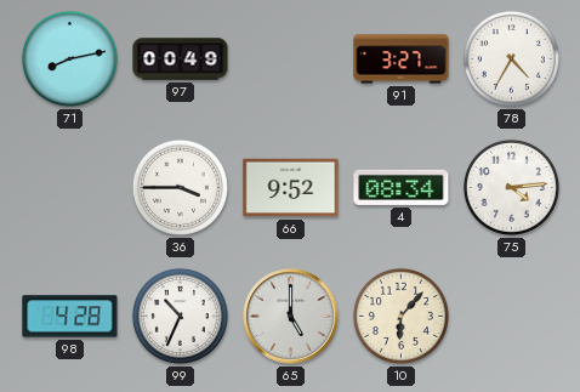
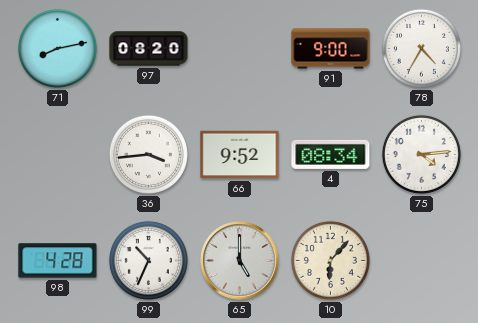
97: 00:49 -> 08:20
91: 3:27 -> 9:00
36: 3:45 -> 3:44
